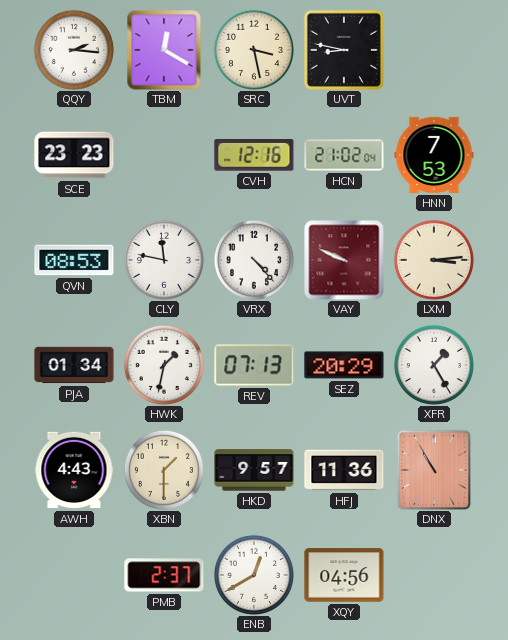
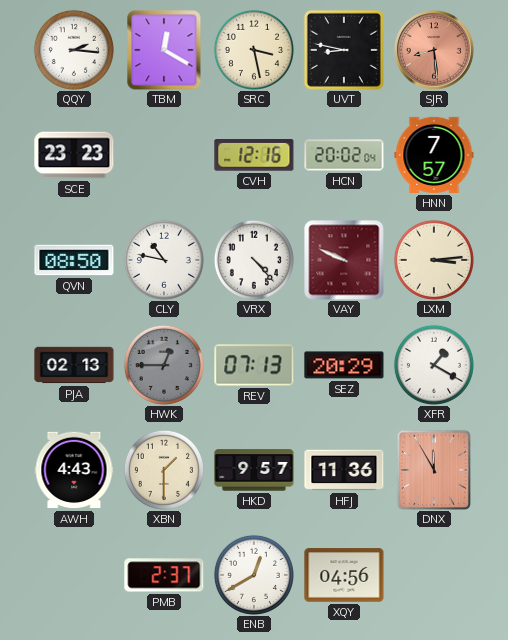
SJR: none -> 8:29
HCN: 21:02 -> 20:02
HNN: 7:53 -> 7:57
QVN: 08:53 -> 08:50
CLY: 11:47 -> 10:47
PJA: 01:34 -> 02:13
HWK: 1:32 -> 12:45
HWK dial: white -> grey
XFR: 1:25 -> 1:20
DNX: 10:55 -> 11:55
